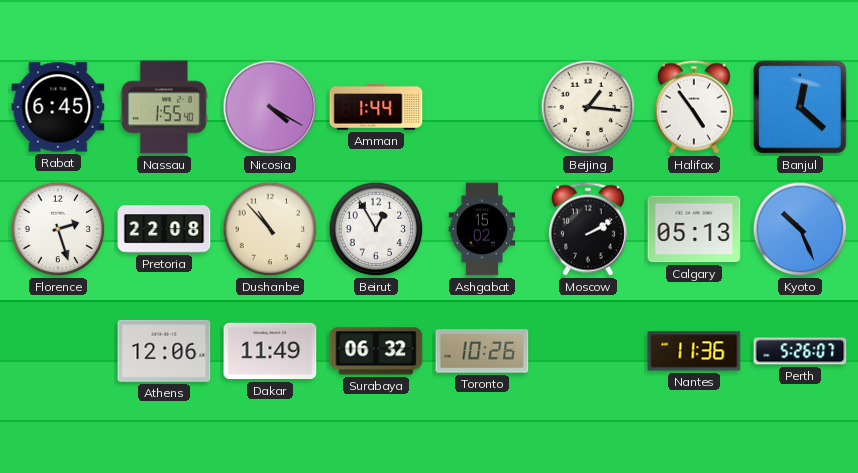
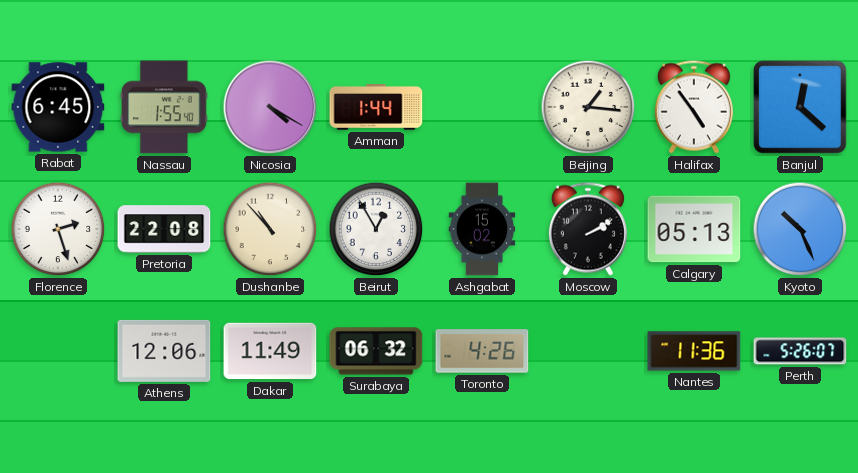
Toronto: 10:26 -> 4:26
